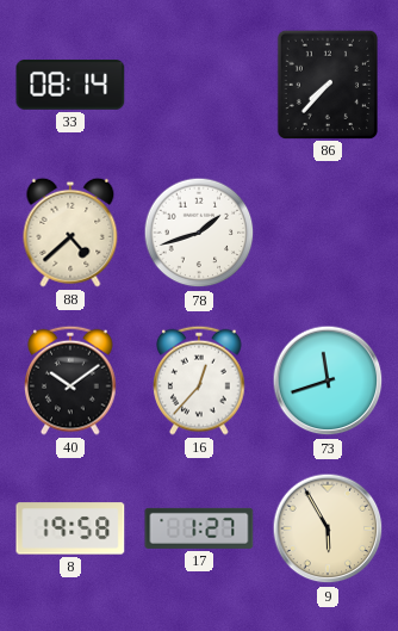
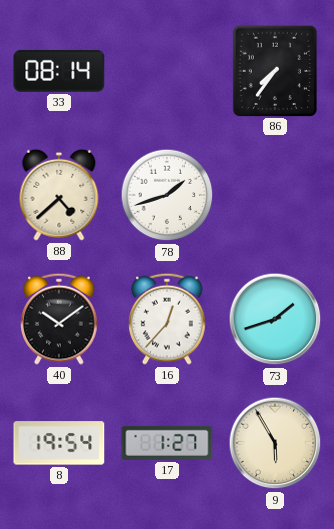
86: 7:37 -> 7:36
73: 11:42 -> 1:42
8: 19:58 -> 19:54
